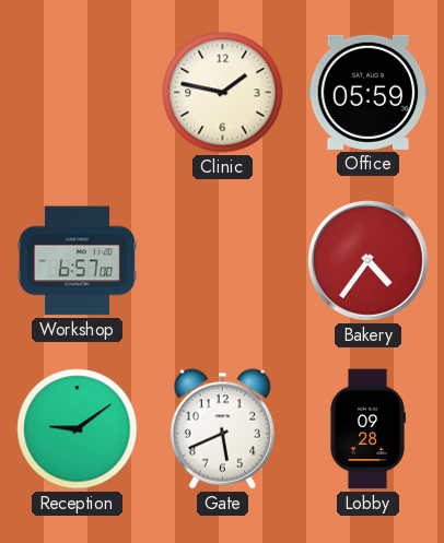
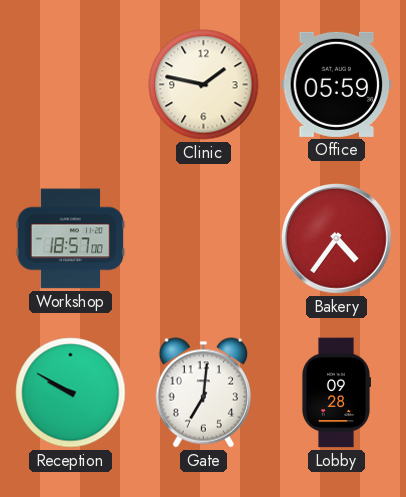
Workshop: 6:57 -> 18:57
Reception: 9:09 -> 9:50
Gate: 5:41 -> 7:01
